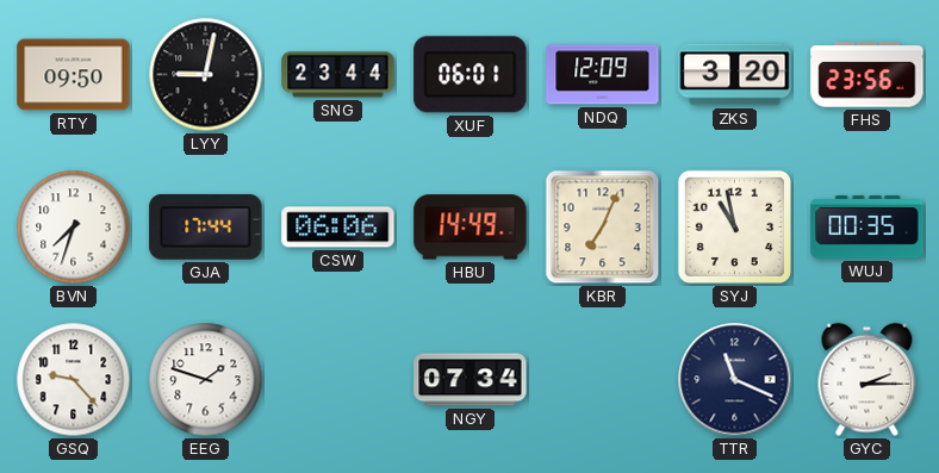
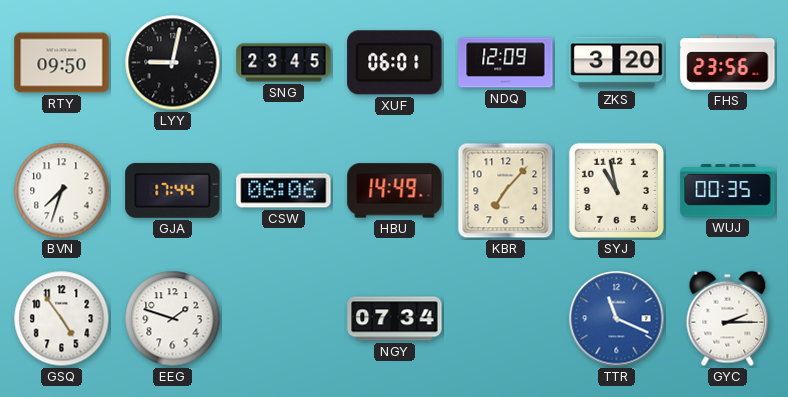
SNG: 23:44 -> 23:45
KBR: 7:04 -> 7:07
GSQ: 9:23 -> 4:54
TTR dial: navy -> blue
